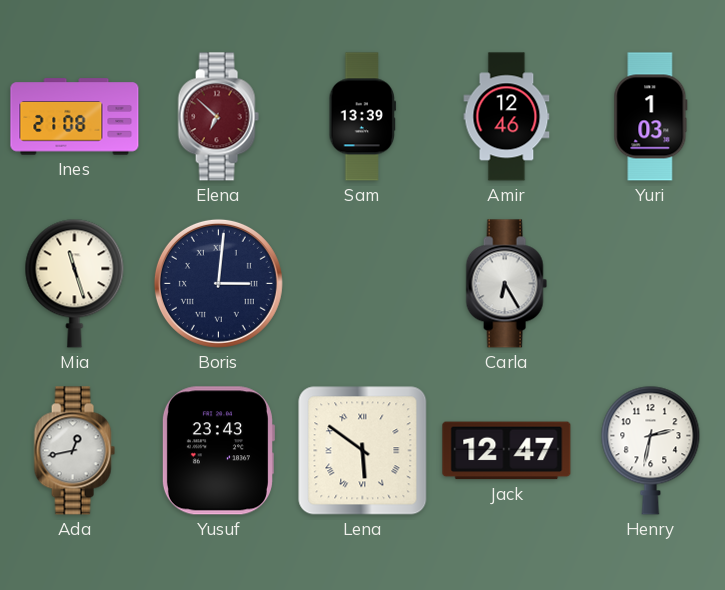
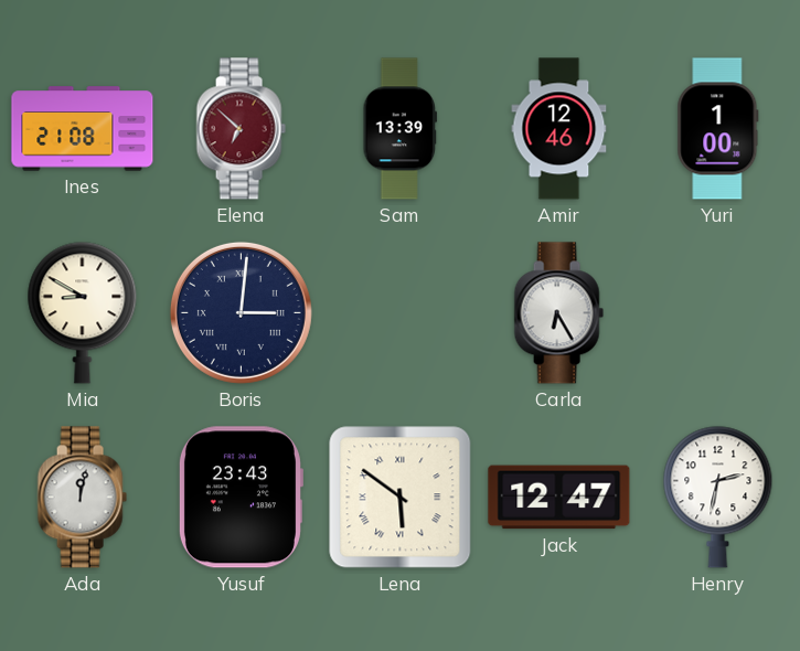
Yuri: 1:03 -> 1:00
Mia: 11:27 -> 8:50
Ada: 12:43 -> 12:02
